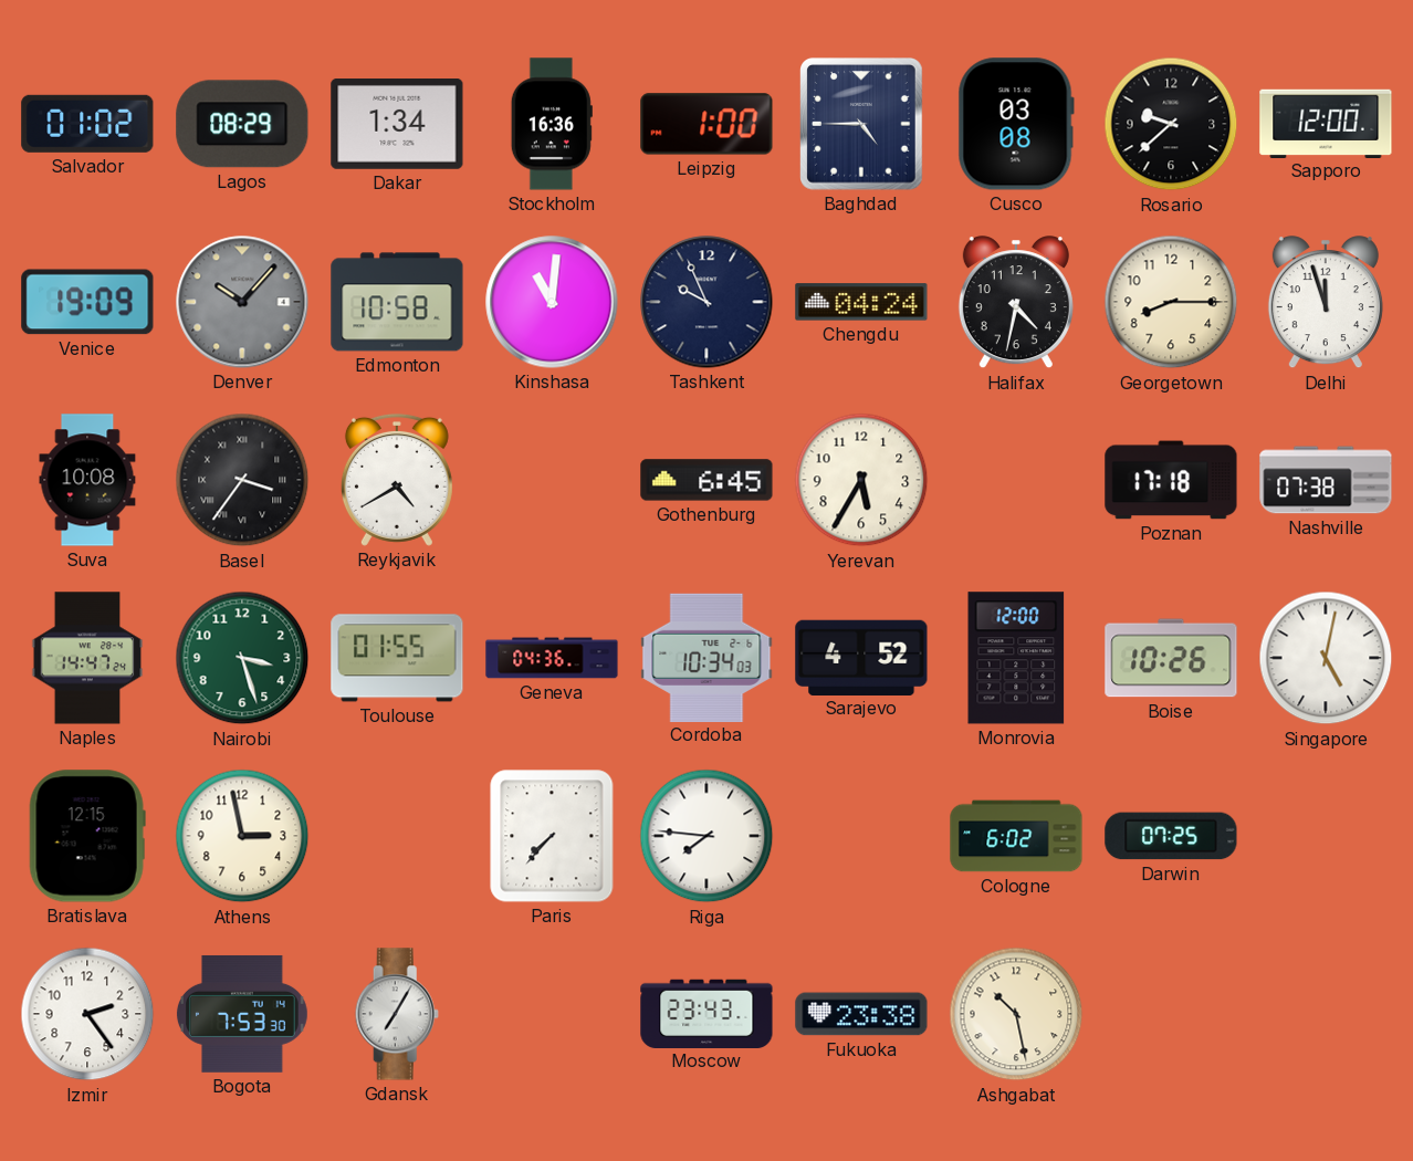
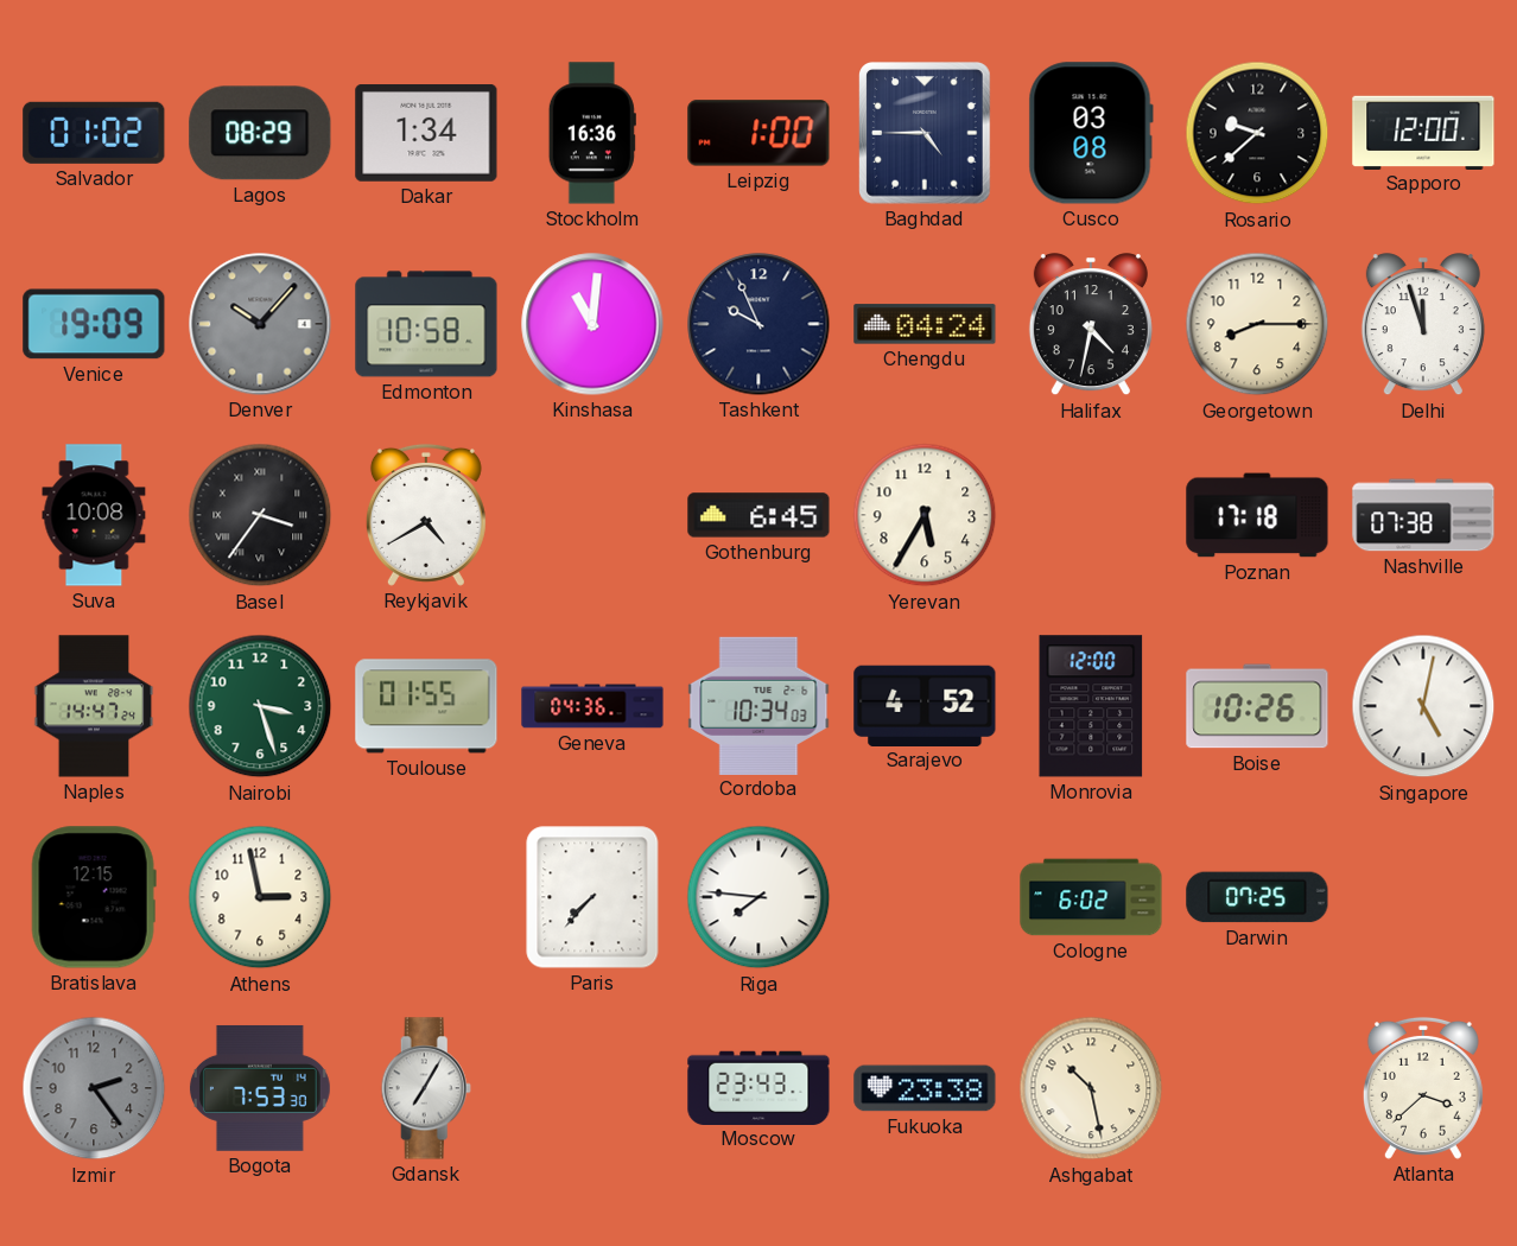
Izmir dial: white -> grey
Atlanta: none -> 3:38
